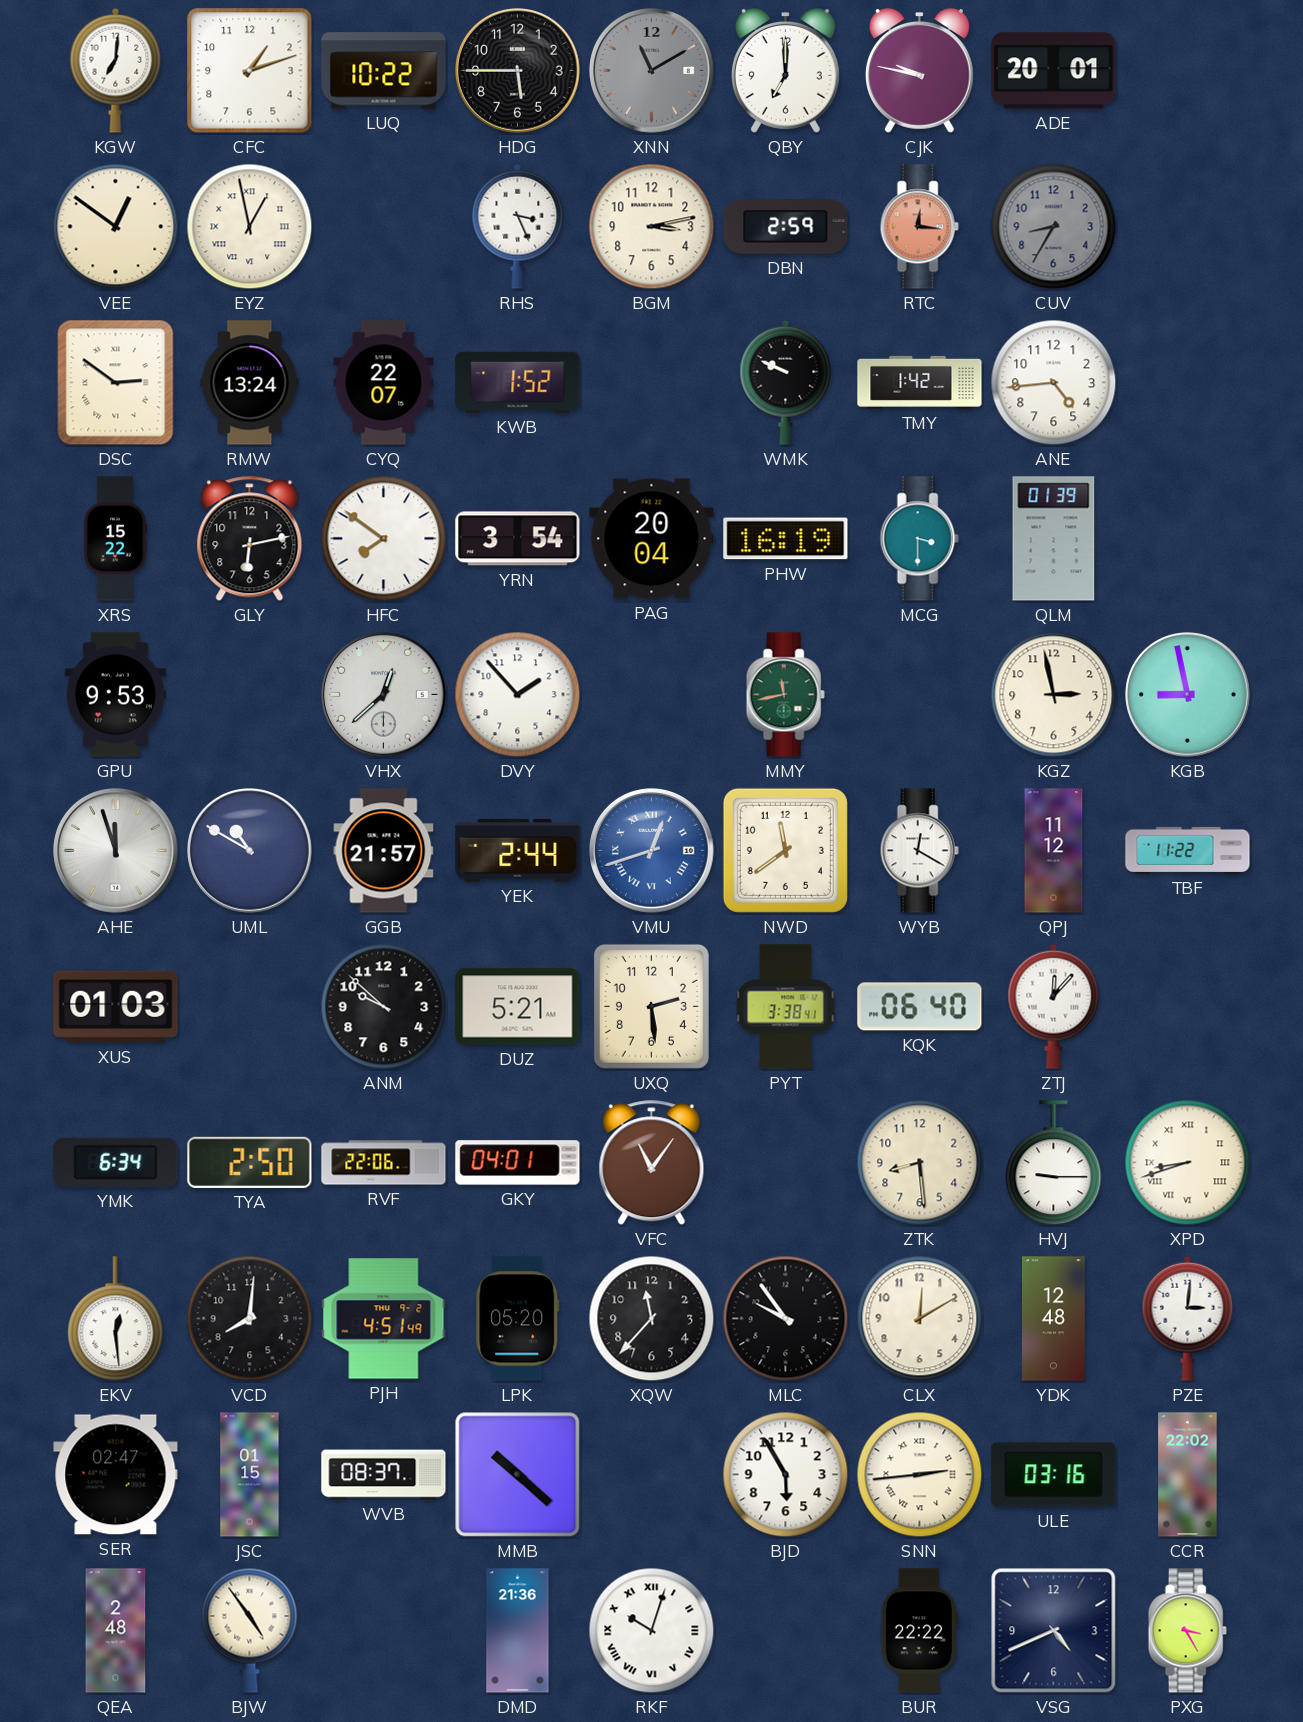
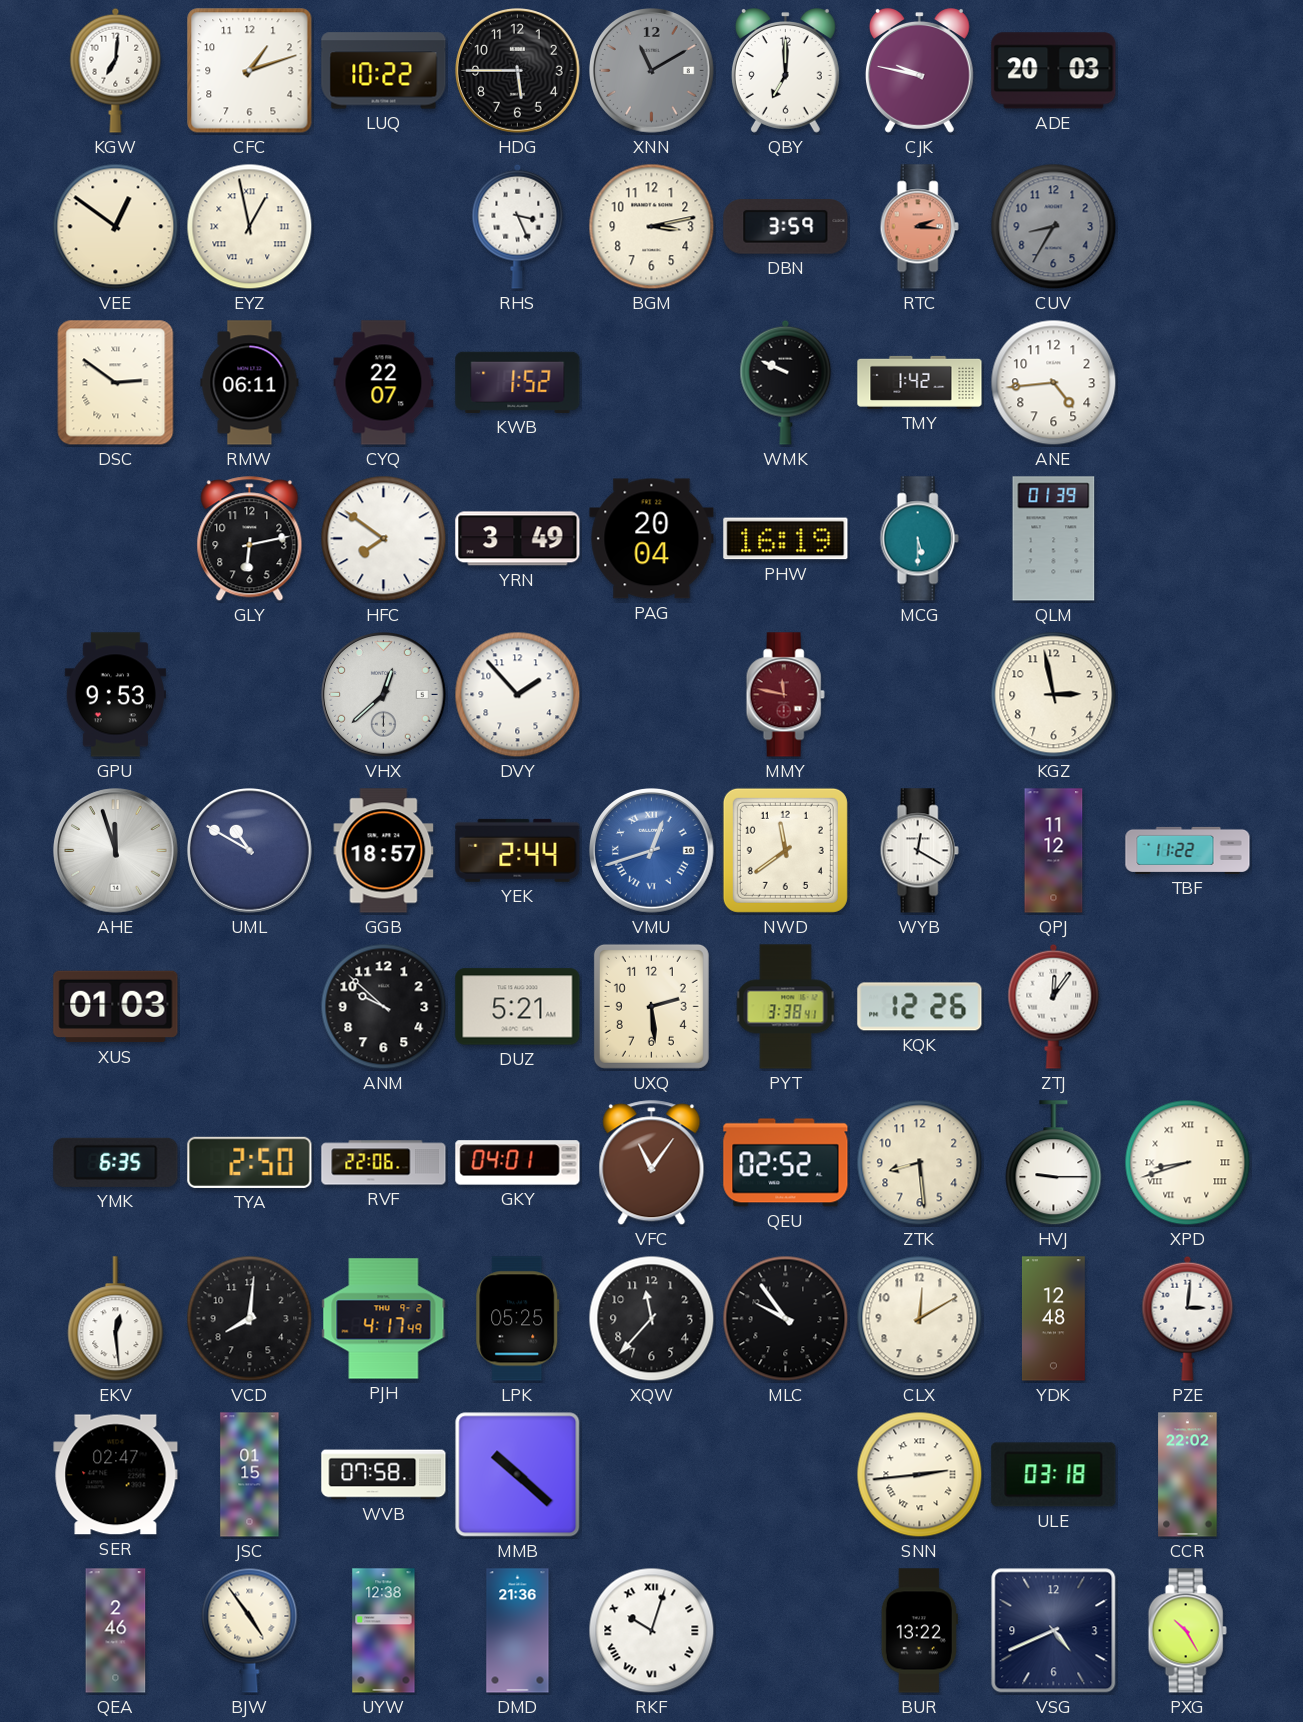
ADE: 20:01 -> 20:03
DBN: 2:59 -> 3:59
RTC: 12:16 -> 2:16
RMW: 13:24 -> 06:11
XRS: 15:22 -> none
YRN: 3:54 -> 3:49
MCG: 3:30 -> 5:30
MMY: 11:43 -> 11:47
MMY dial: green -> burgundy
KGB: 8:58 -> none
GGB: 21:57 -> 18:57
KQK: 06:40 -> 12:26
ZTJ: 12:07 -> 12:06
YMK: 6:34 -> 6:35
QEU: none -> 02:52
PJH: 4:51 -> 4:17
LPK: 05:20 -> 05:25
WVB: 08:37 -> 07:58
BJD: 5:55 -> none
ULE: 03:16 -> 03:18
QEA: 2:48 -> 2:46
UYW: none -> 12:38
BUR: 22:22 -> 13:22
PXG: 3:25 -> 10:25
